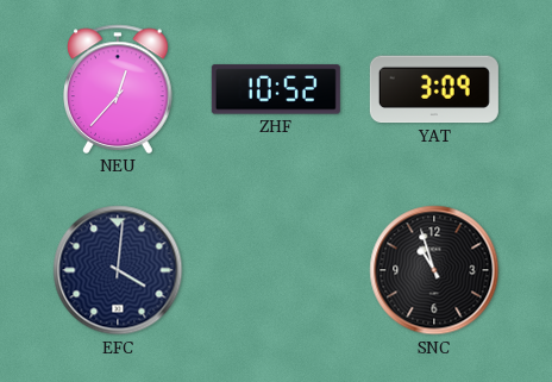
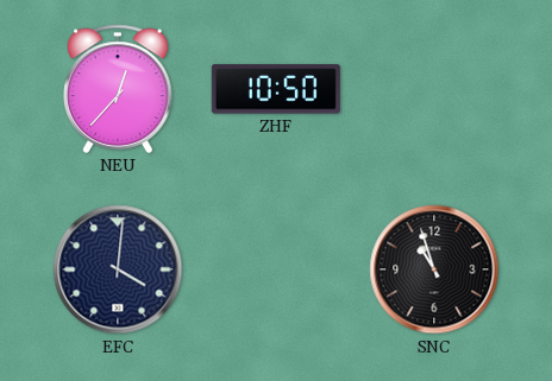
ZHF: 10:52 -> 10:50
YAT: 3:09 -> none
